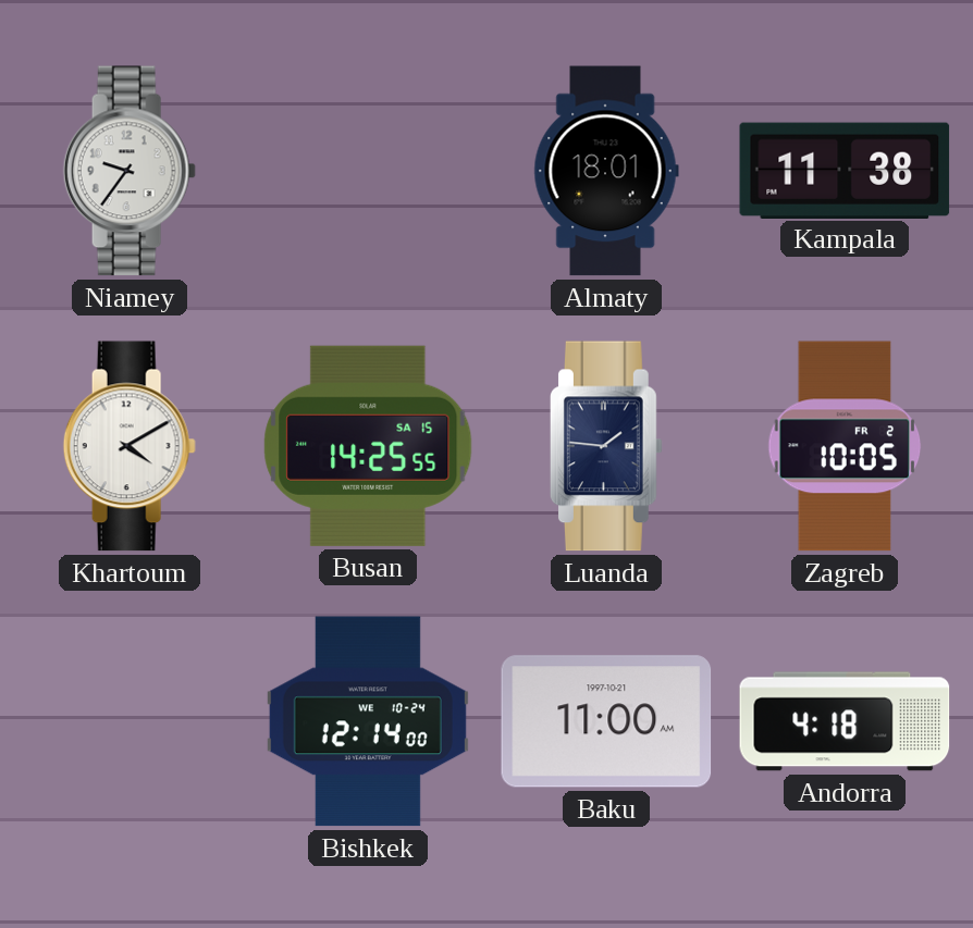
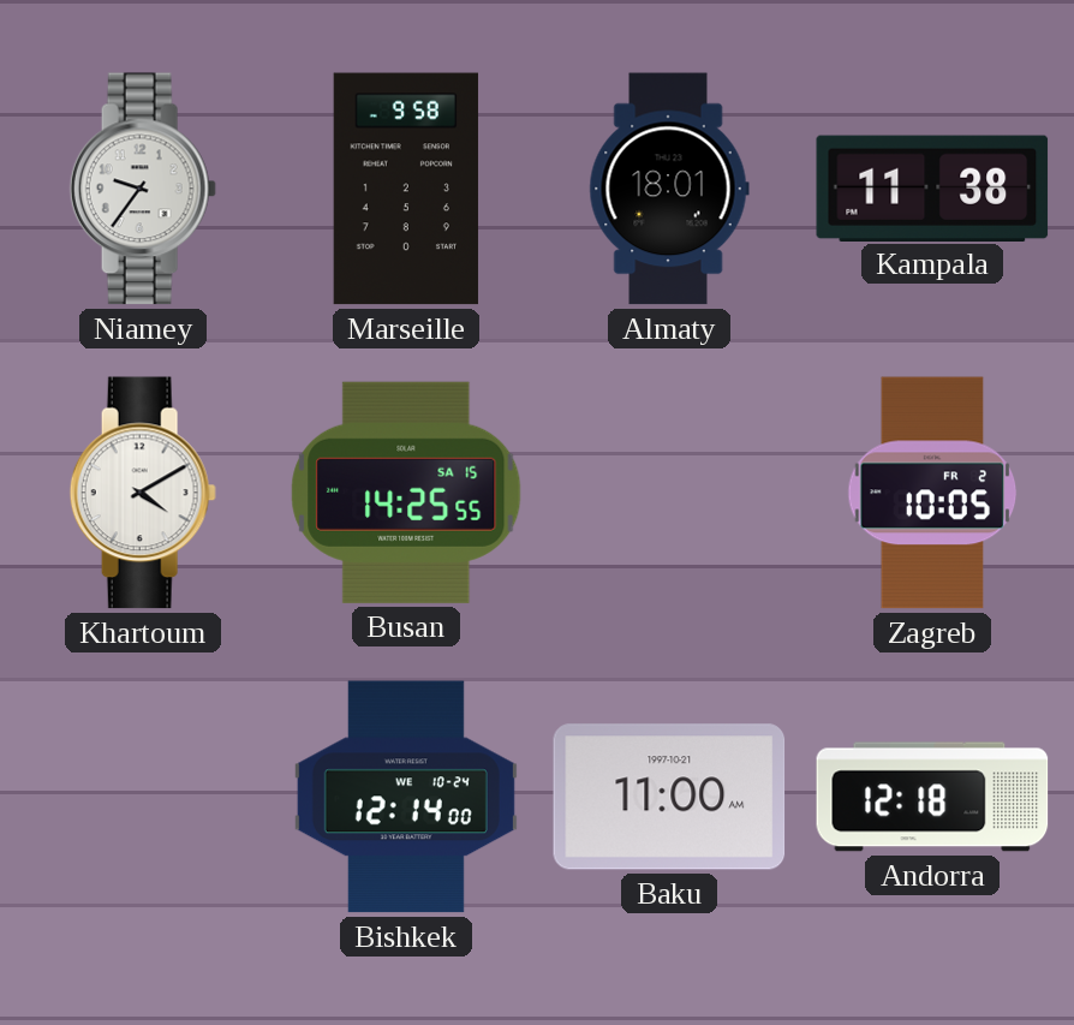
Marseille: none -> 9:58
Luanda: 1:46 -> none
Andorra: 4:18 -> 12:18
